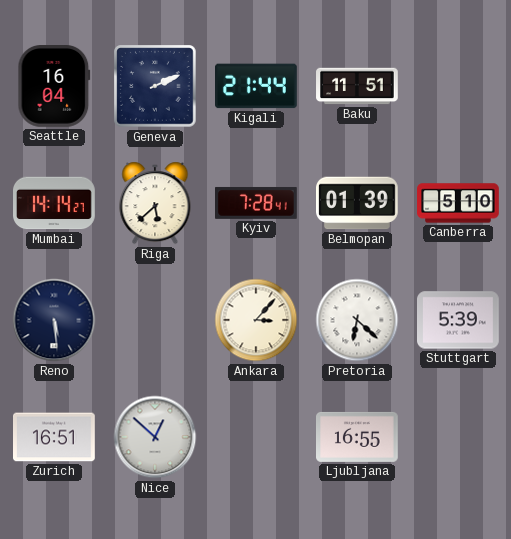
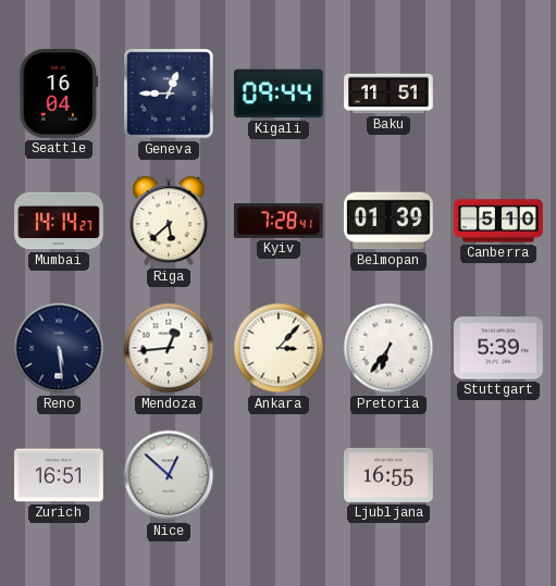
Geneva: 2:11 -> 12:45
Kigali: 21:44 -> 09:44
Mendoza: none -> 12:44
Pretoria: 6:22 -> 6:36
